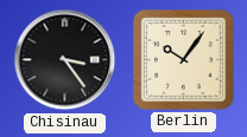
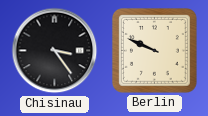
Berlin: 10:06 -> 9:49
